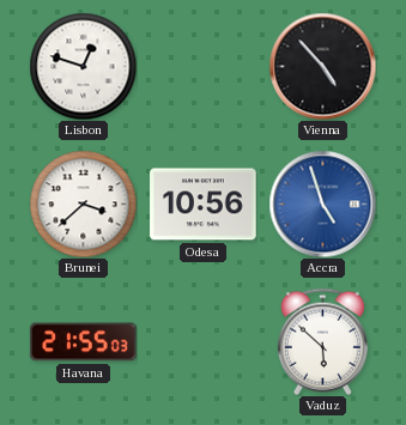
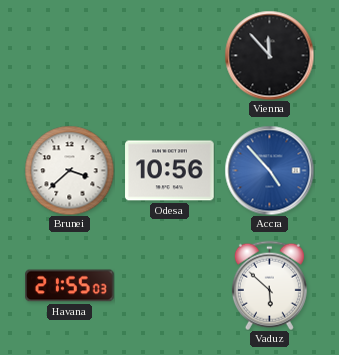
Lisbon: 12:48 -> none
Vienna: 4:53 -> 11:53
Accra: 4:57 -> 4:53
